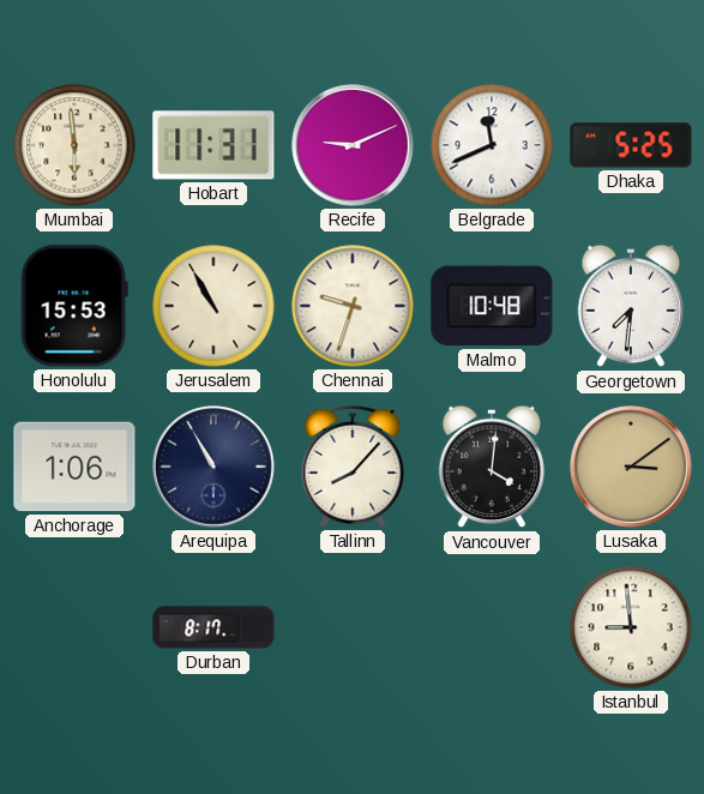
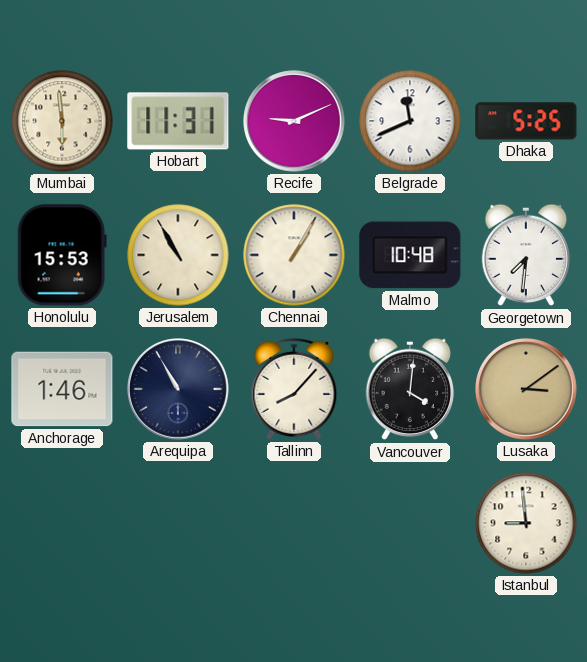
Chennai: 9:33 -> 1:05
Anchorage: 1:06 -> 1:46
Durban: 8:17 -> none
